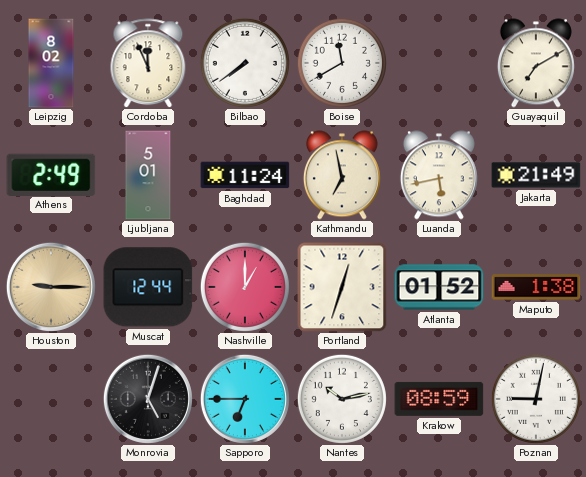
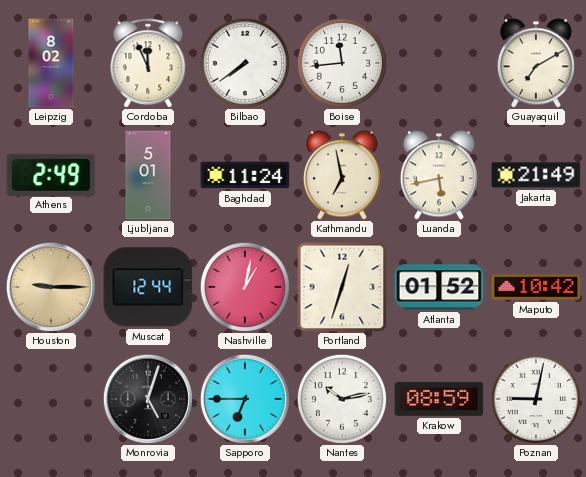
Boise: 11:40 -> 11:44
Nashville: 1:00 -> 1:02
Maputo: 1:38 -> 10:42
